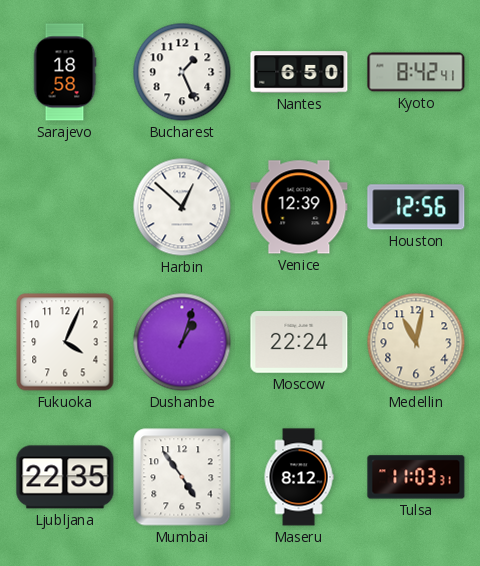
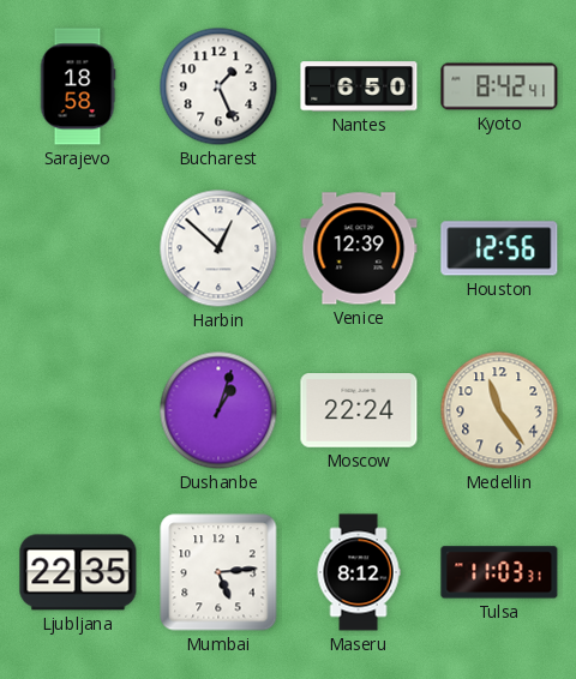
Fukuoka: 4:04 -> none
Medellin: 11:02 -> 11:24
Mumbai: 4:54 -> 5:14
